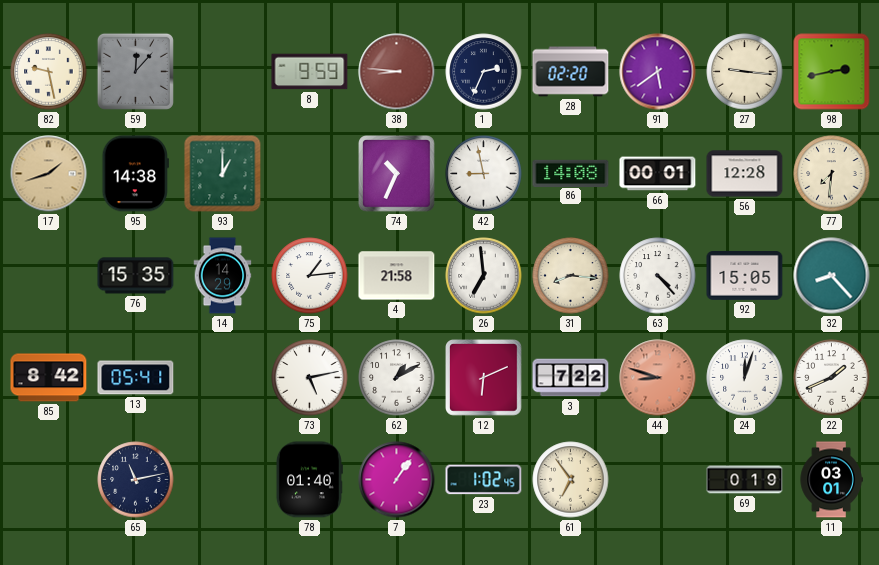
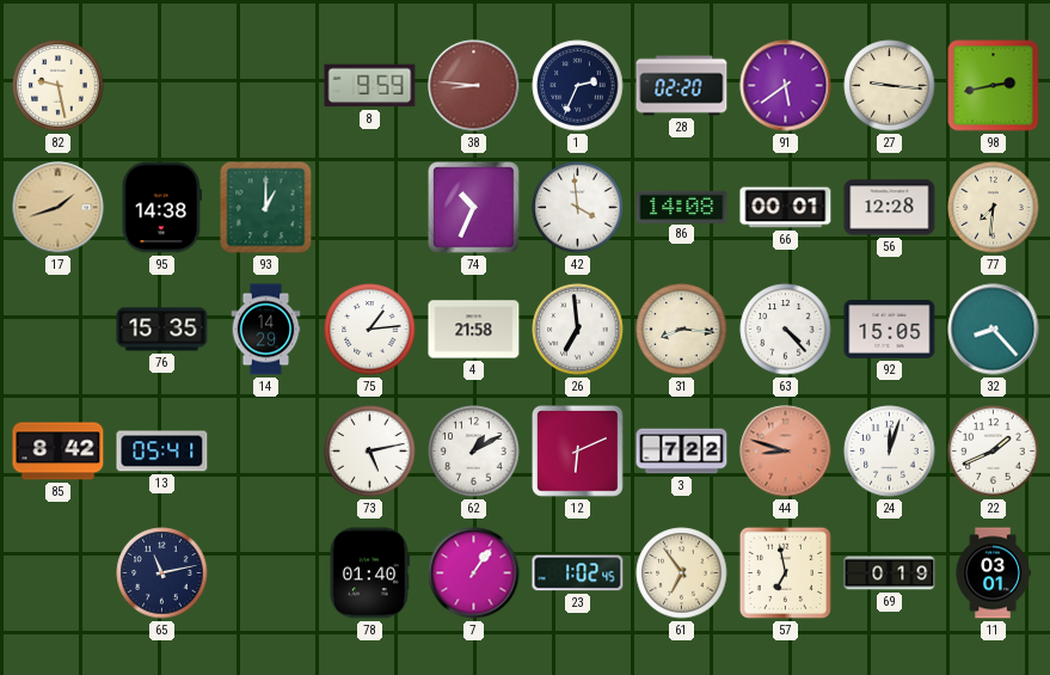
59: 12:07 -> none
42: 8:58 -> 3:59
57: none -> 6:58
